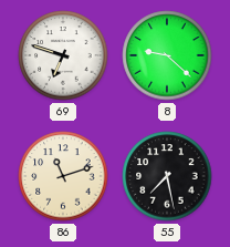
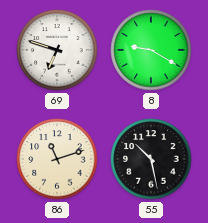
8: 9:22 -> 9:20
55: 7:28 -> 10:28
